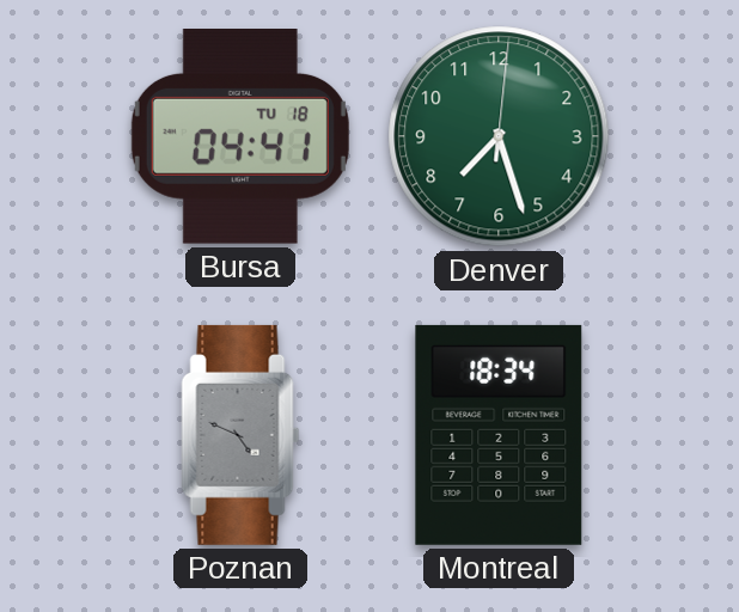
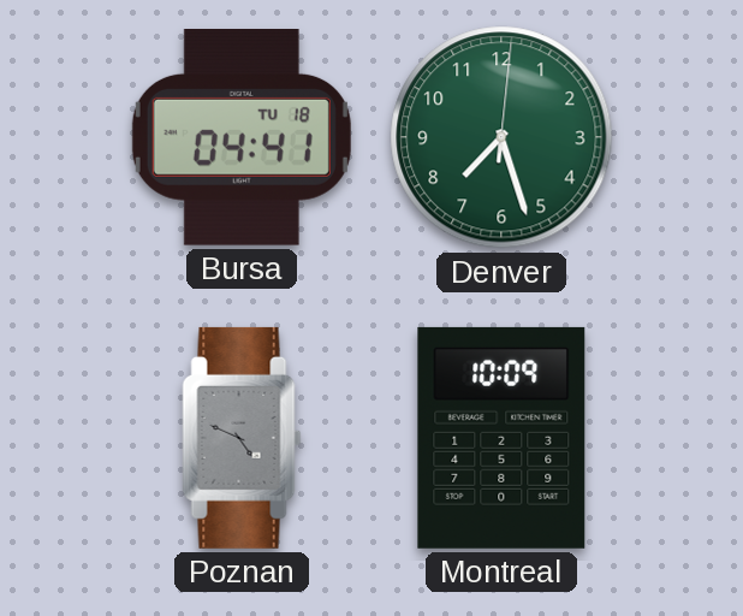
Montreal: 18:34 -> 10:09
